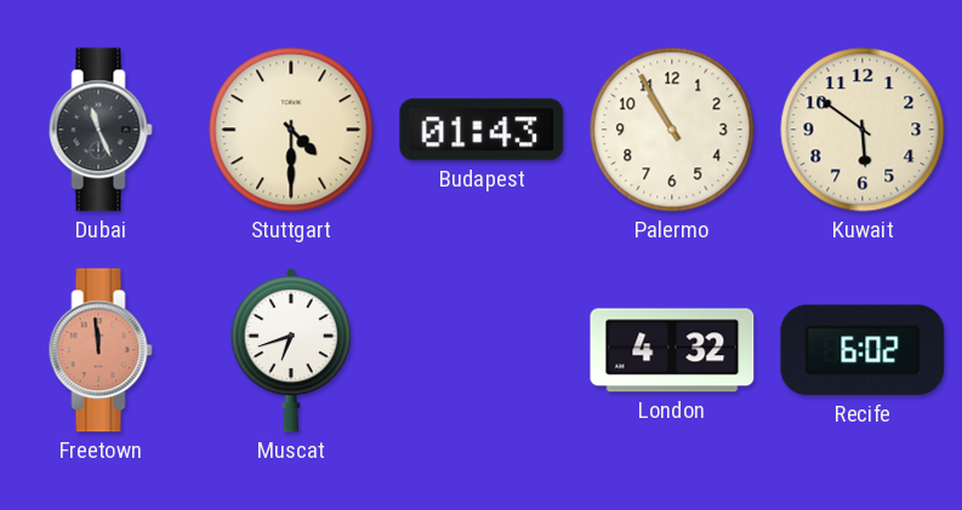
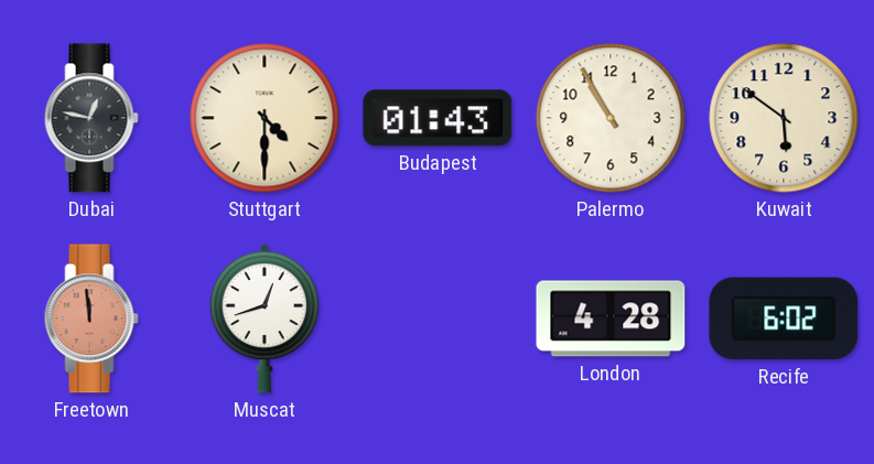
Dubai: 11:26 -> 12:47
Muscat: 6:42 -> 12:42
London: 4:32 -> 4:28
